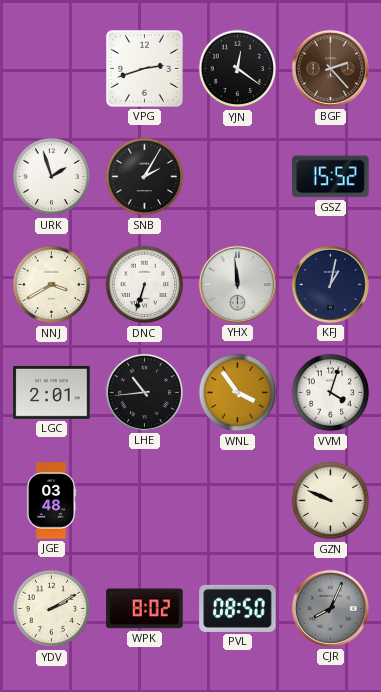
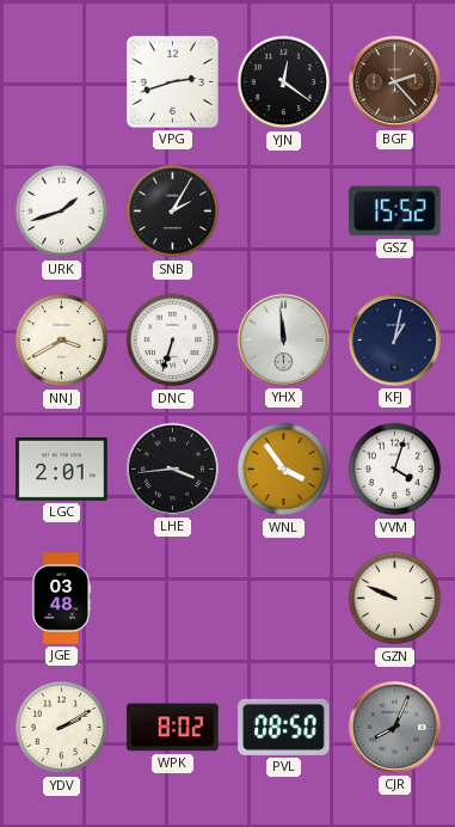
URK: 1:57 -> 1:42
LHE: 10:44 -> 3:44
